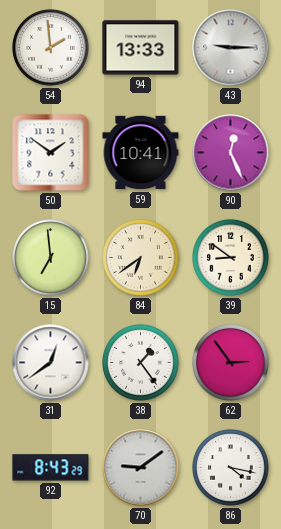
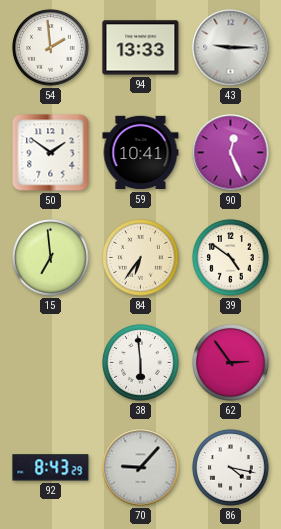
84: 6:39 -> 6:36
39: 8:51 -> 4:51
31: 12:39 -> none
38: 1:24 -> 5:59
70: 9:09 -> 9:07
